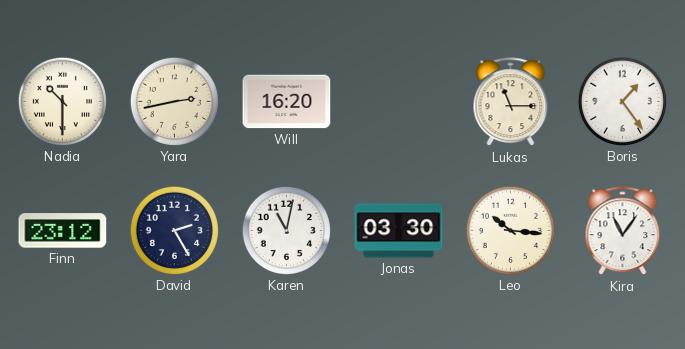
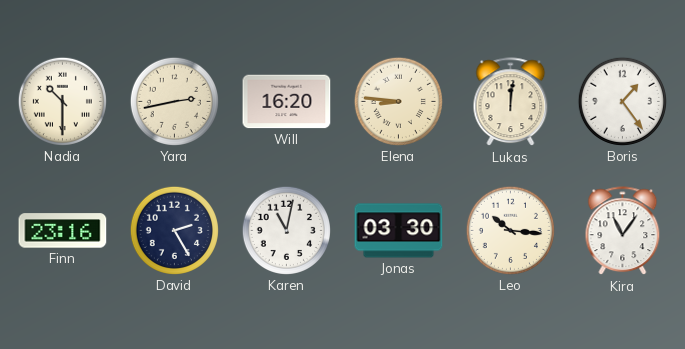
Elena: none -> 8:46
Lukas: 11:15 -> 12:01
Finn: 23:12 -> 23:16
